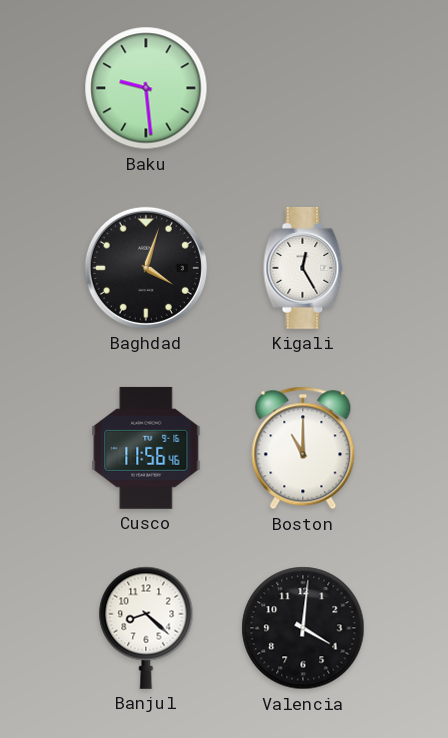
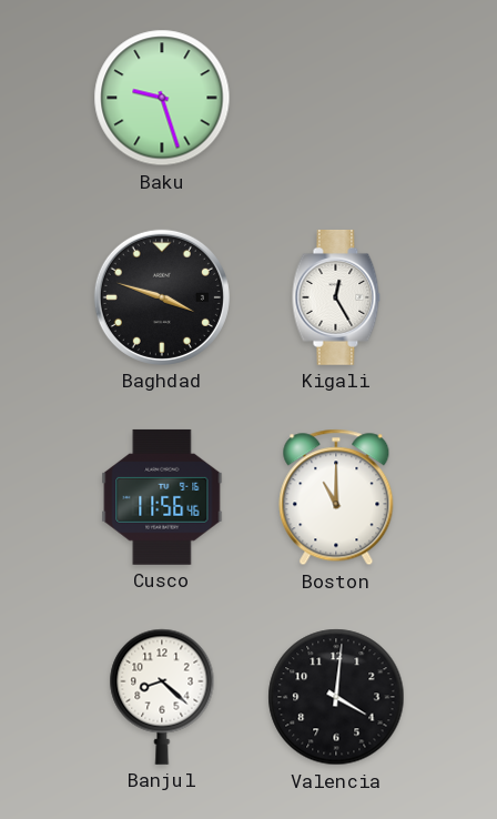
Baku: 9:29 -> 9:27
Baghdad: 4:03 -> 3:48
